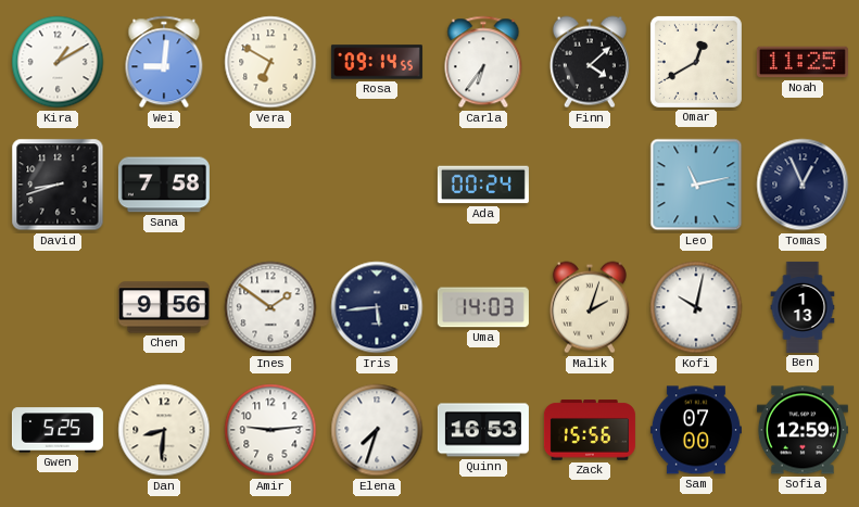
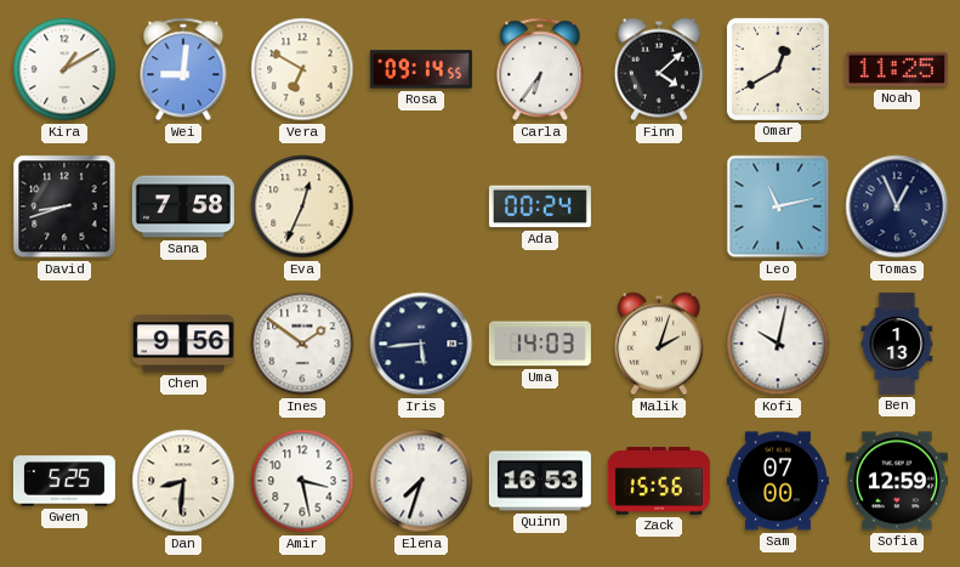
Eva: none -> 12:34
Amir: 9:14 -> 3:28
